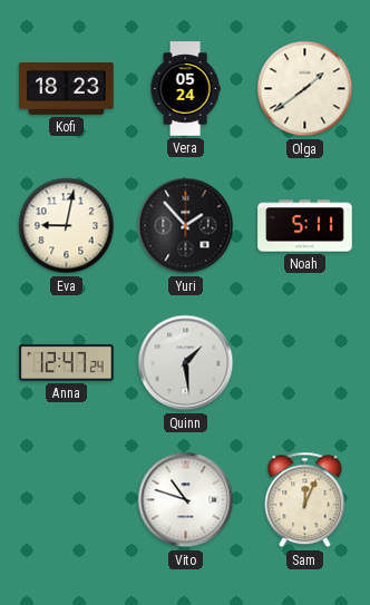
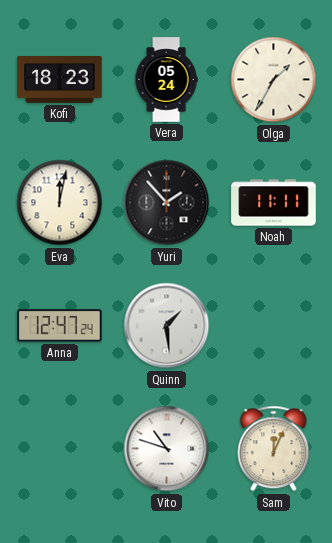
Olga: 1:39 -> 1:35
Eva: 9:02 -> 12:02
Noah: 5:11 -> 11:11
